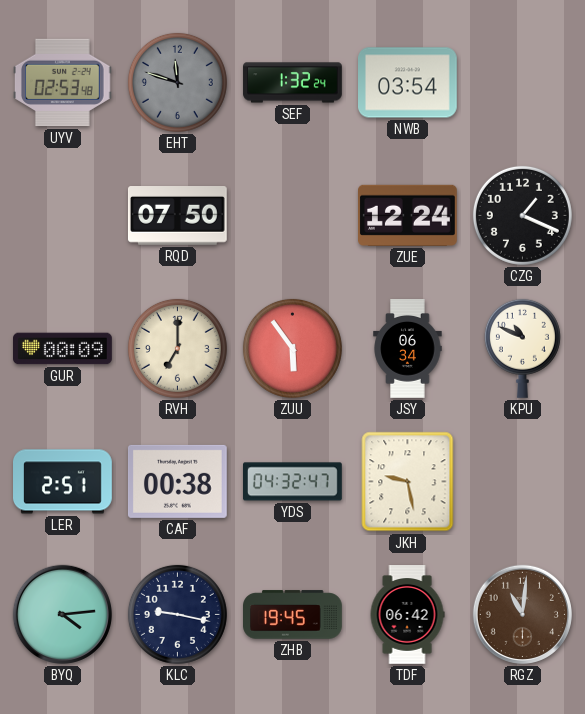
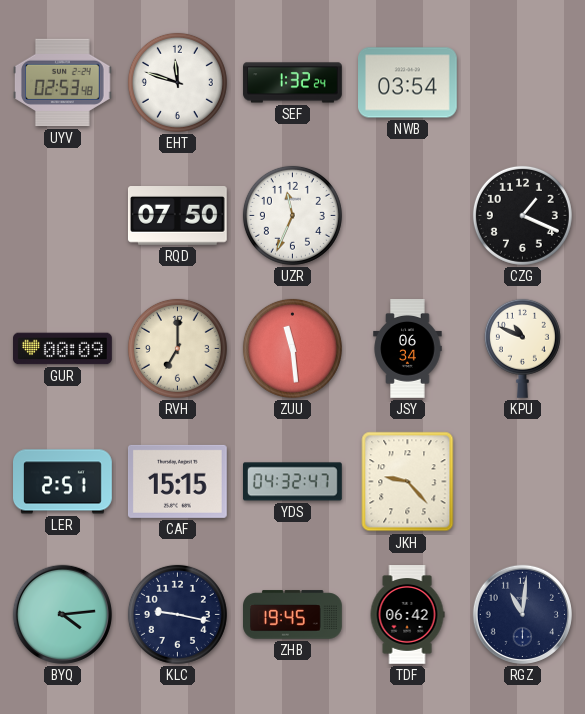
EHT dial: grey -> white
UZR: none -> 11:34
ZUE: 12:24 -> none
ZUU: 5:54 -> 11:29
CAF: 00:38 -> 15:15
JKH: 9:28 -> 9:23
RGZ dial: brown -> navy
